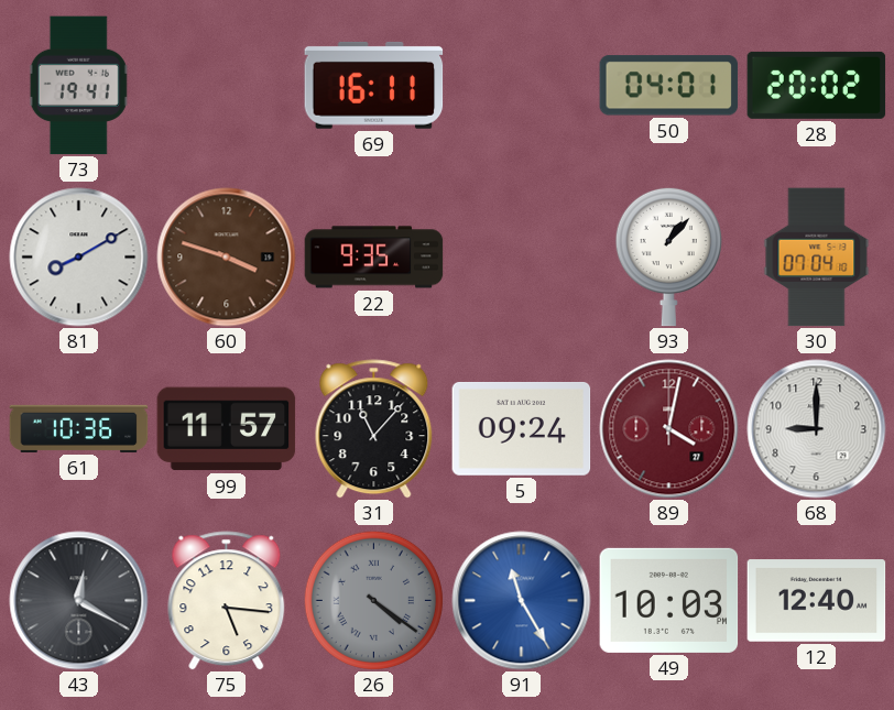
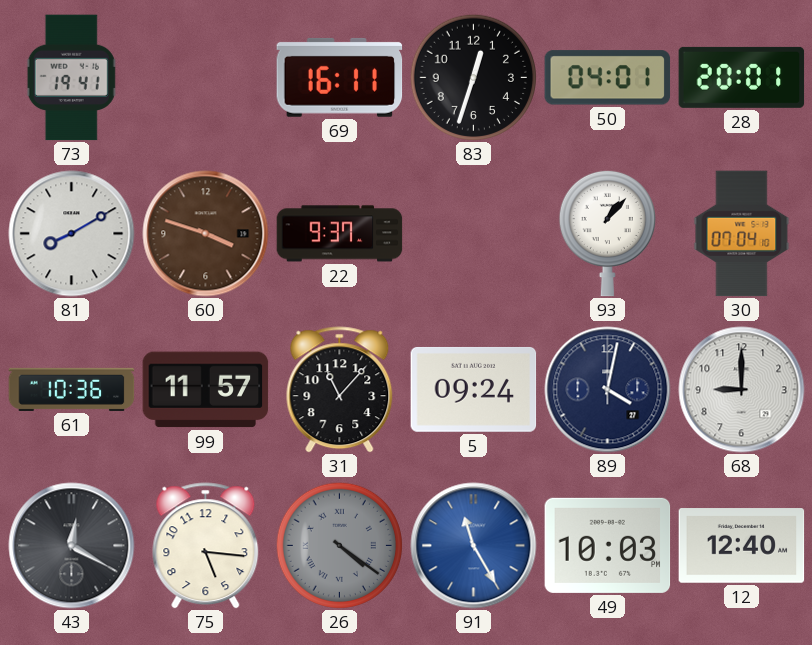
83: none -> 12:33
28: 20:02 -> 20:01
22: 9:35 -> 9:37
89 dial: burgundy -> navy
